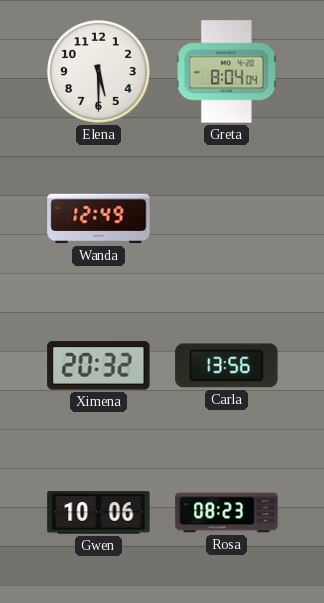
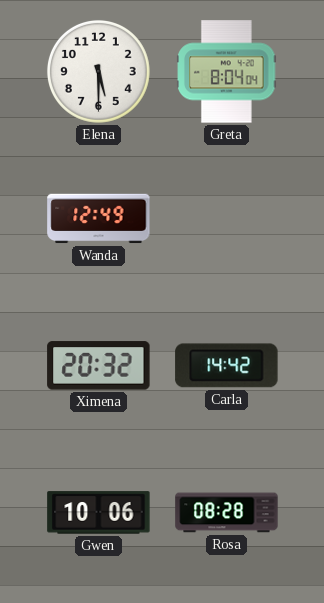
Carla: 13:56 -> 14:42
Rosa: 08:23 -> 08:28
